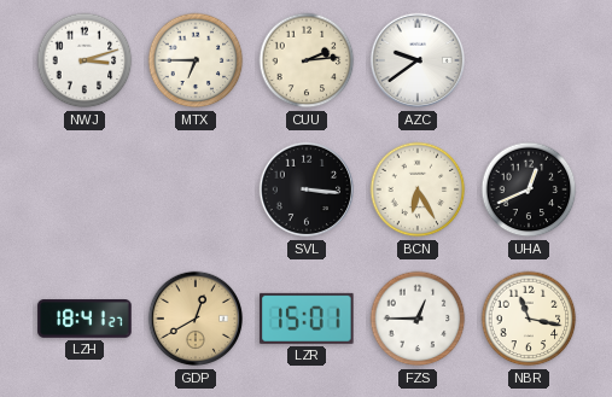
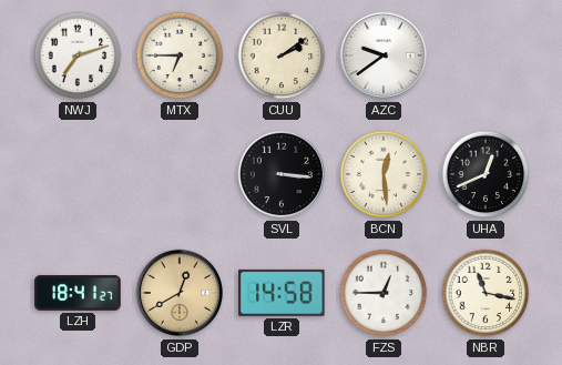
NWJ: 3:12 -> 7:12
CUU: 2:14 -> 2:09
BCN: 6:25 -> 12:29
LZR: 15:01 -> 14:58
